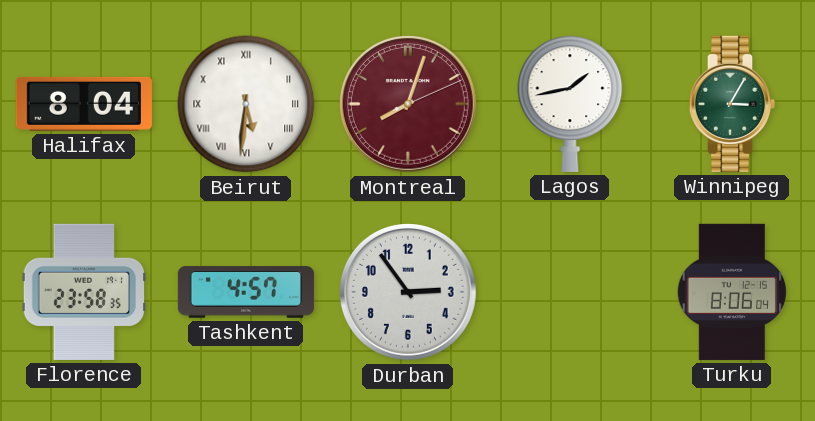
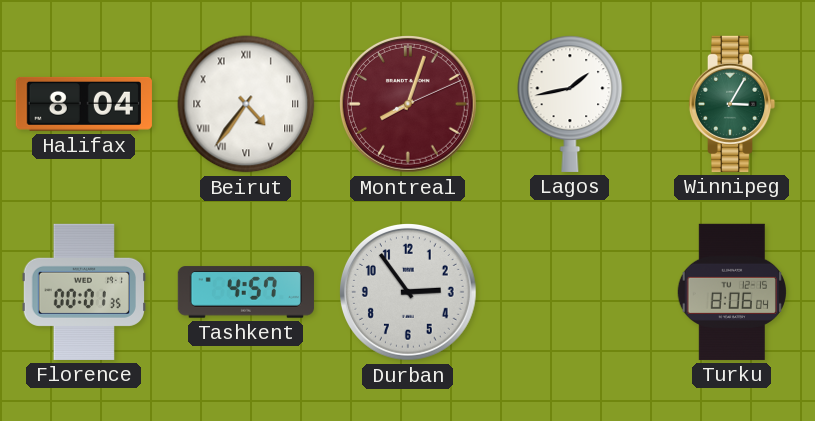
Beirut: 5:31 -> 4:36
Florence: 23:58 -> 00:01
